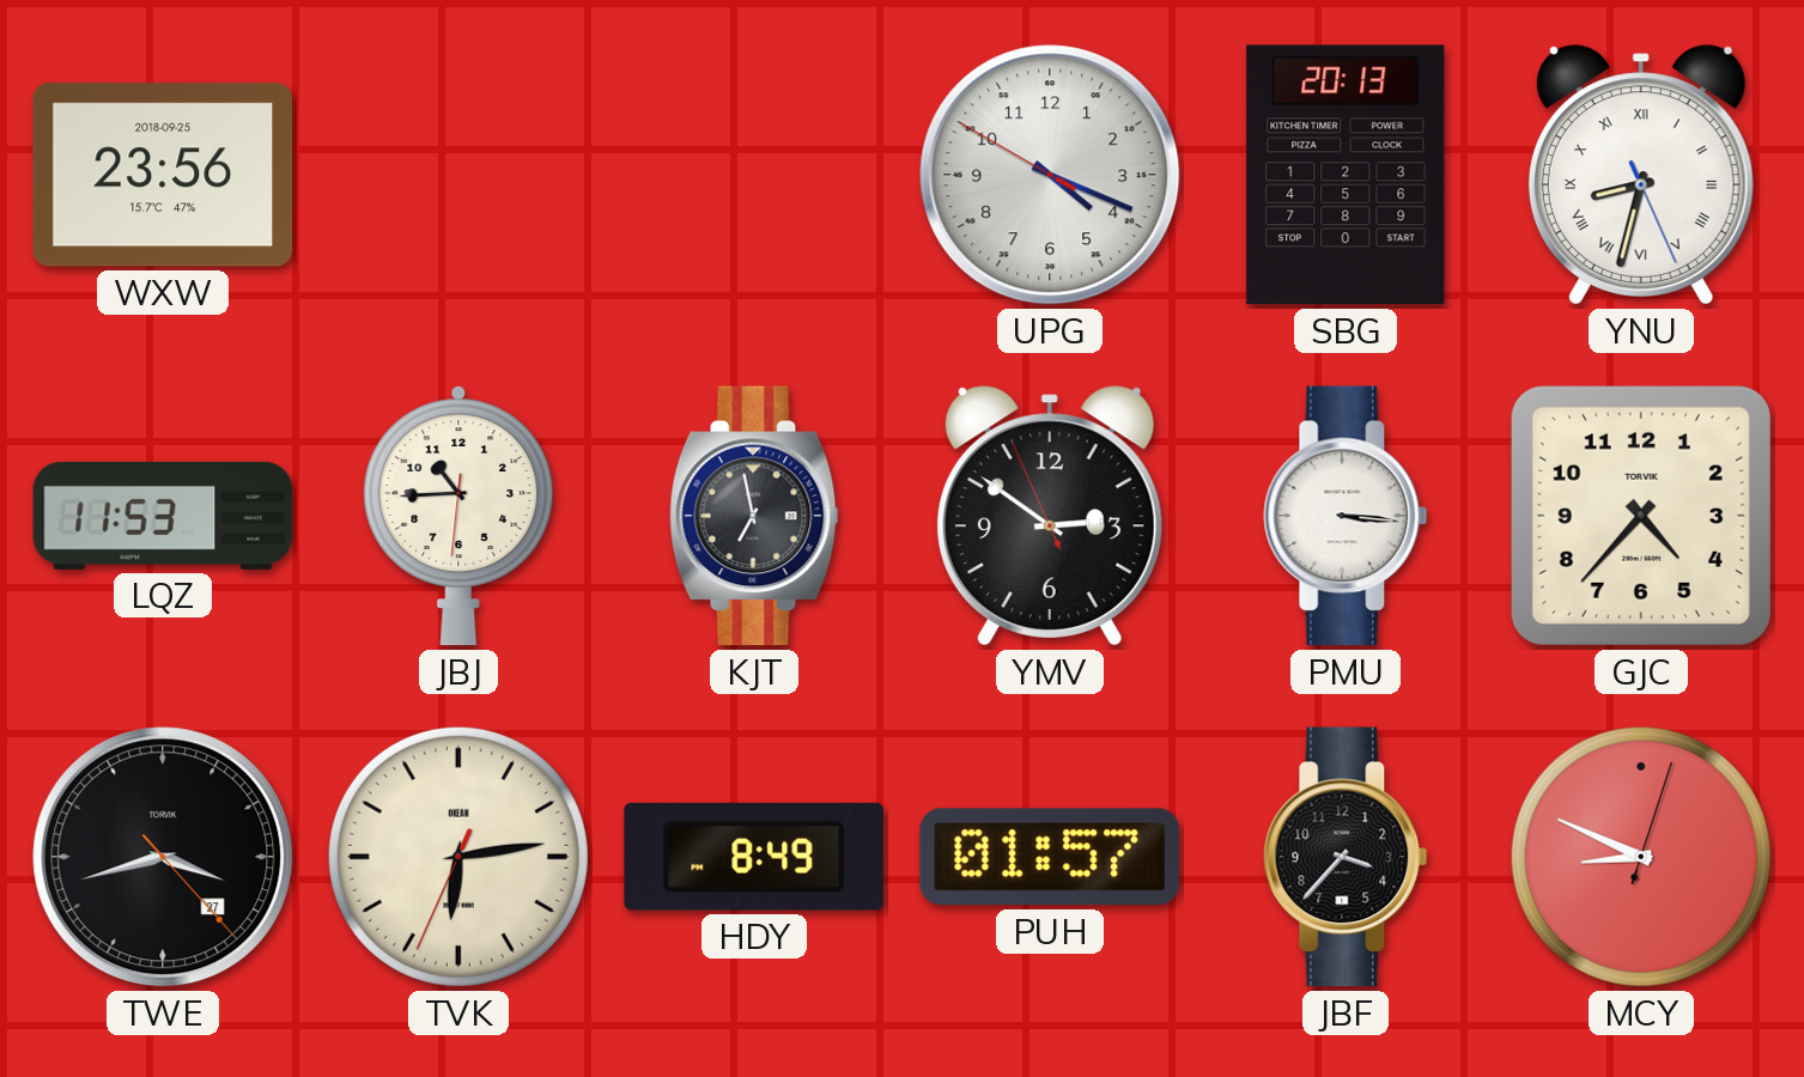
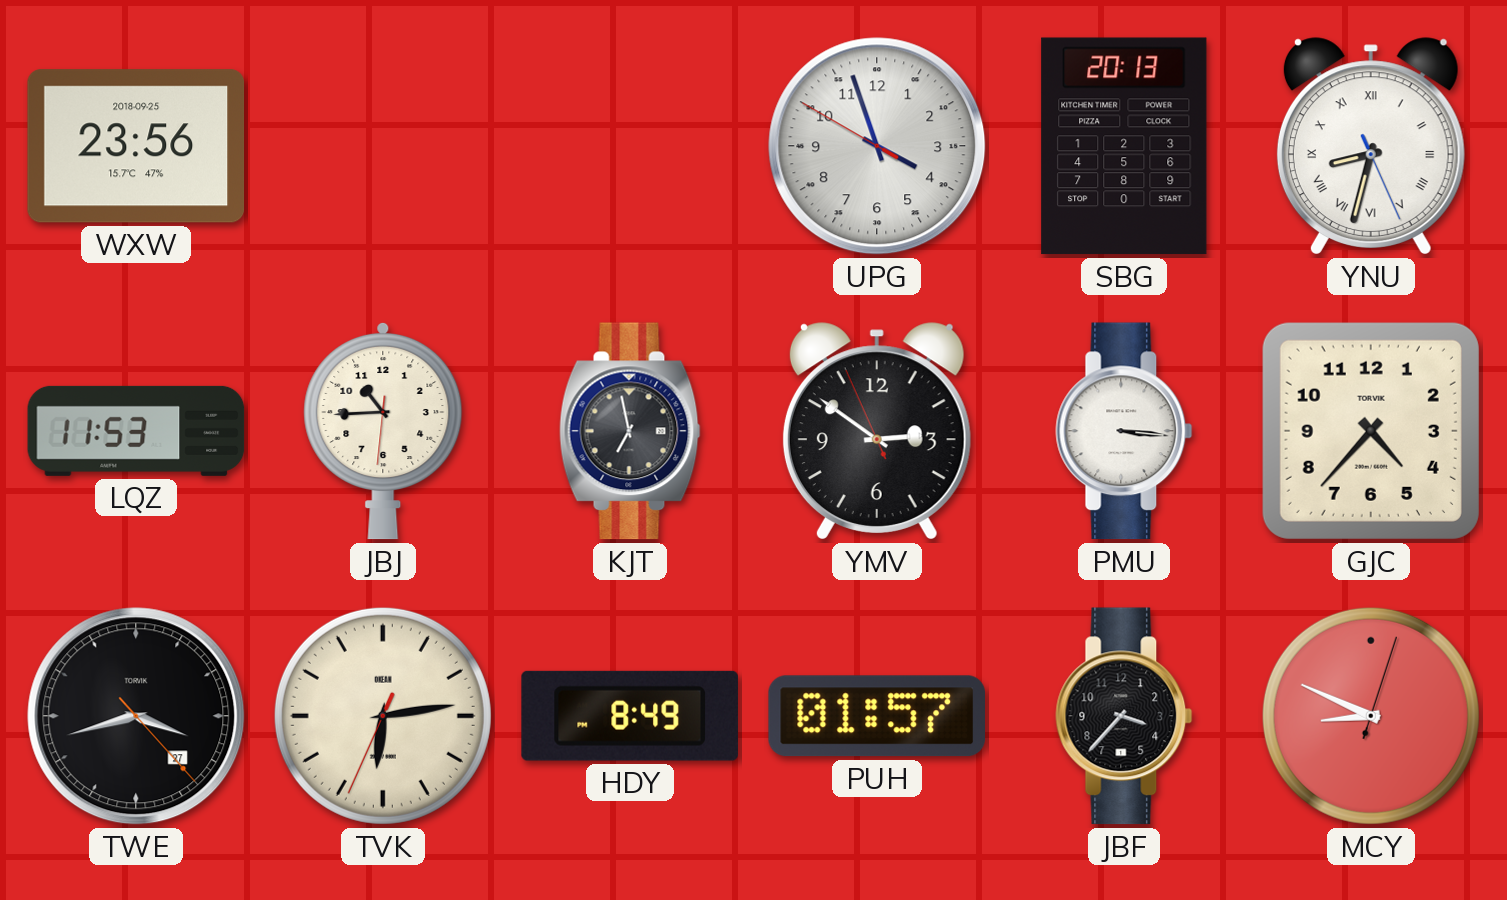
UPG: 4:18 -> 3:56
